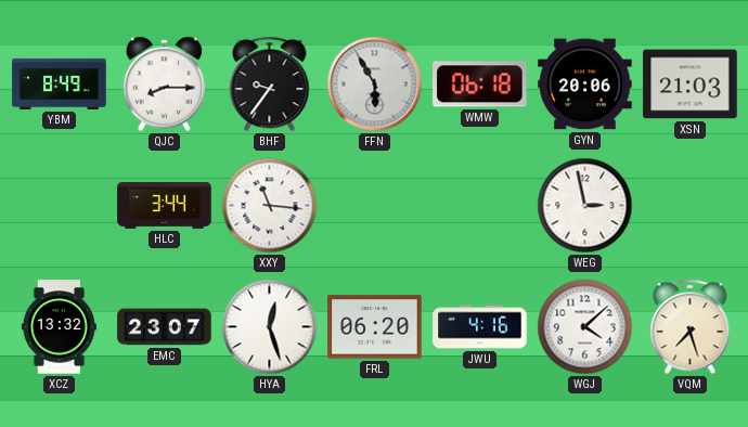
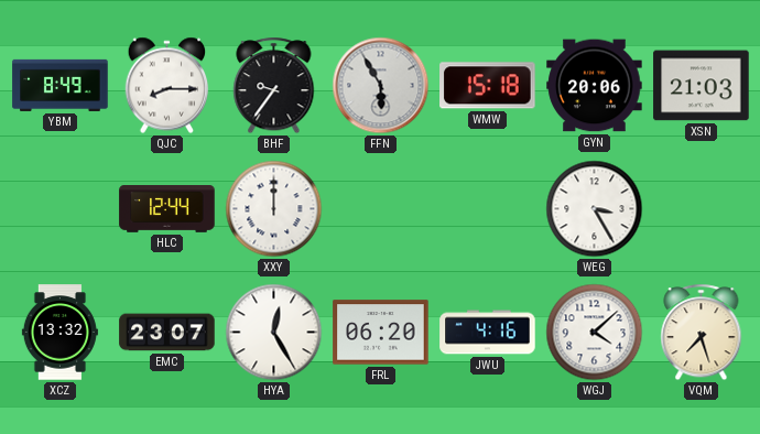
WMW: 06:18 -> 15:18
HLC: 3:44 -> 12:44
XXY: 11:16 -> 12:00
WEG: 2:58 -> 3:25
HYA: 12:27 -> 12:25
